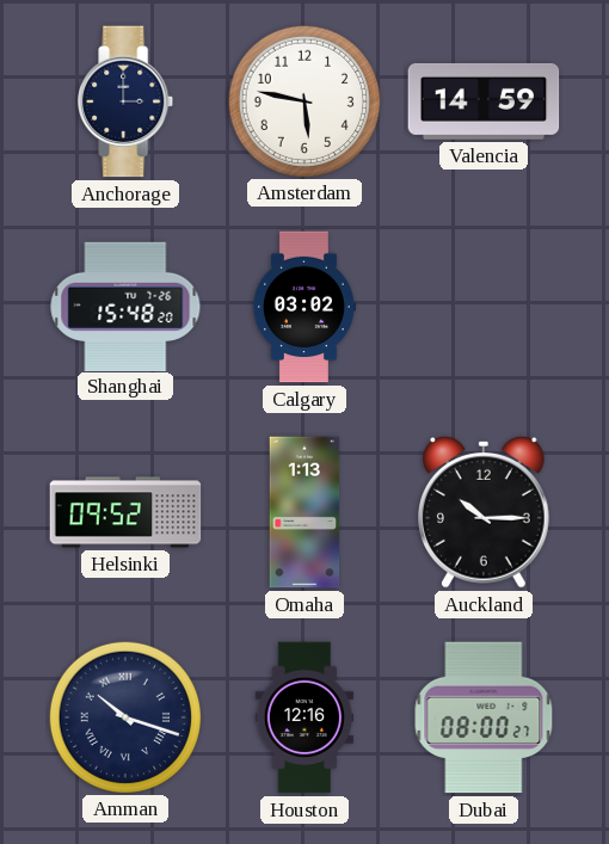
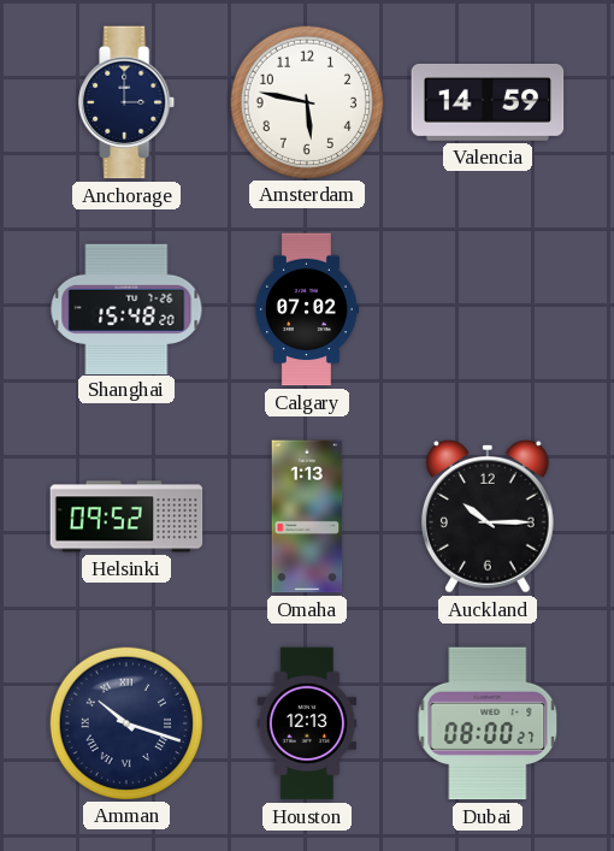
Calgary: 03:02 -> 07:02
Houston: 12:16 -> 12:13
